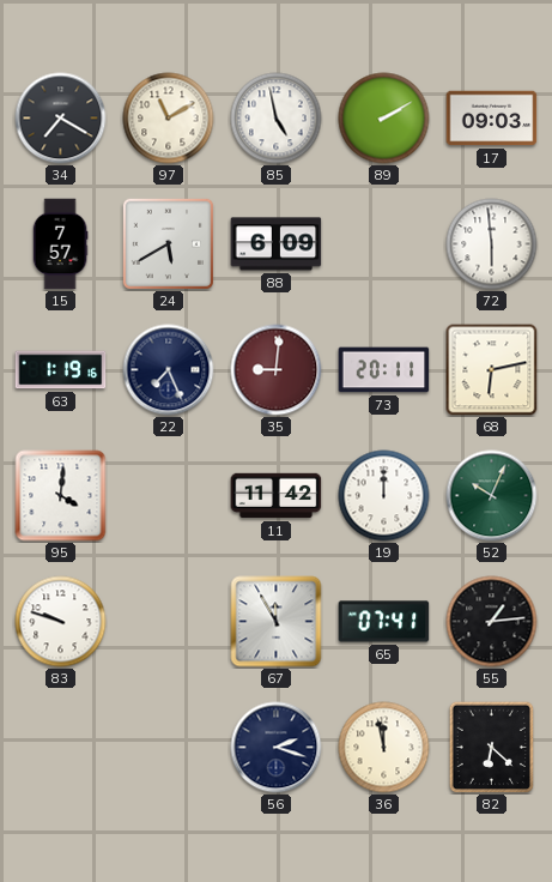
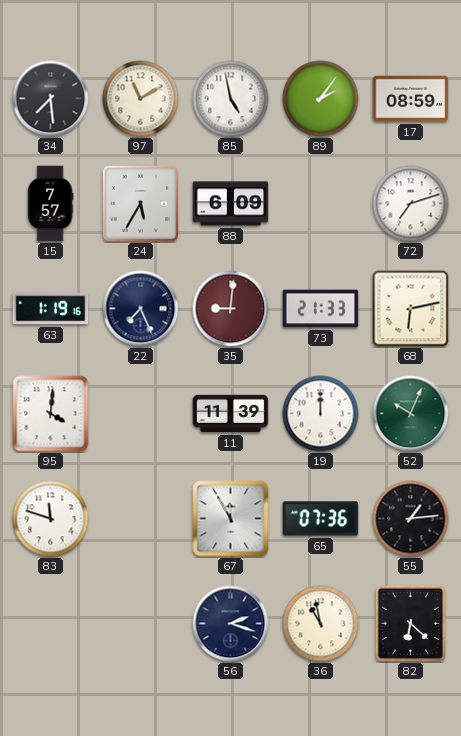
34: 7:20 -> 7:29
89: 2:10 -> 2:06
17: 09:03 -> 08:59
24: 5:40 -> 5:35
72: 5:59 -> 7:12
73: 20:11 -> 21:33
11: 11:42 -> 11:39
83: 9:48 -> 11:48
65: 07:41 -> 07:36
36: 11:58 -> 10:58
